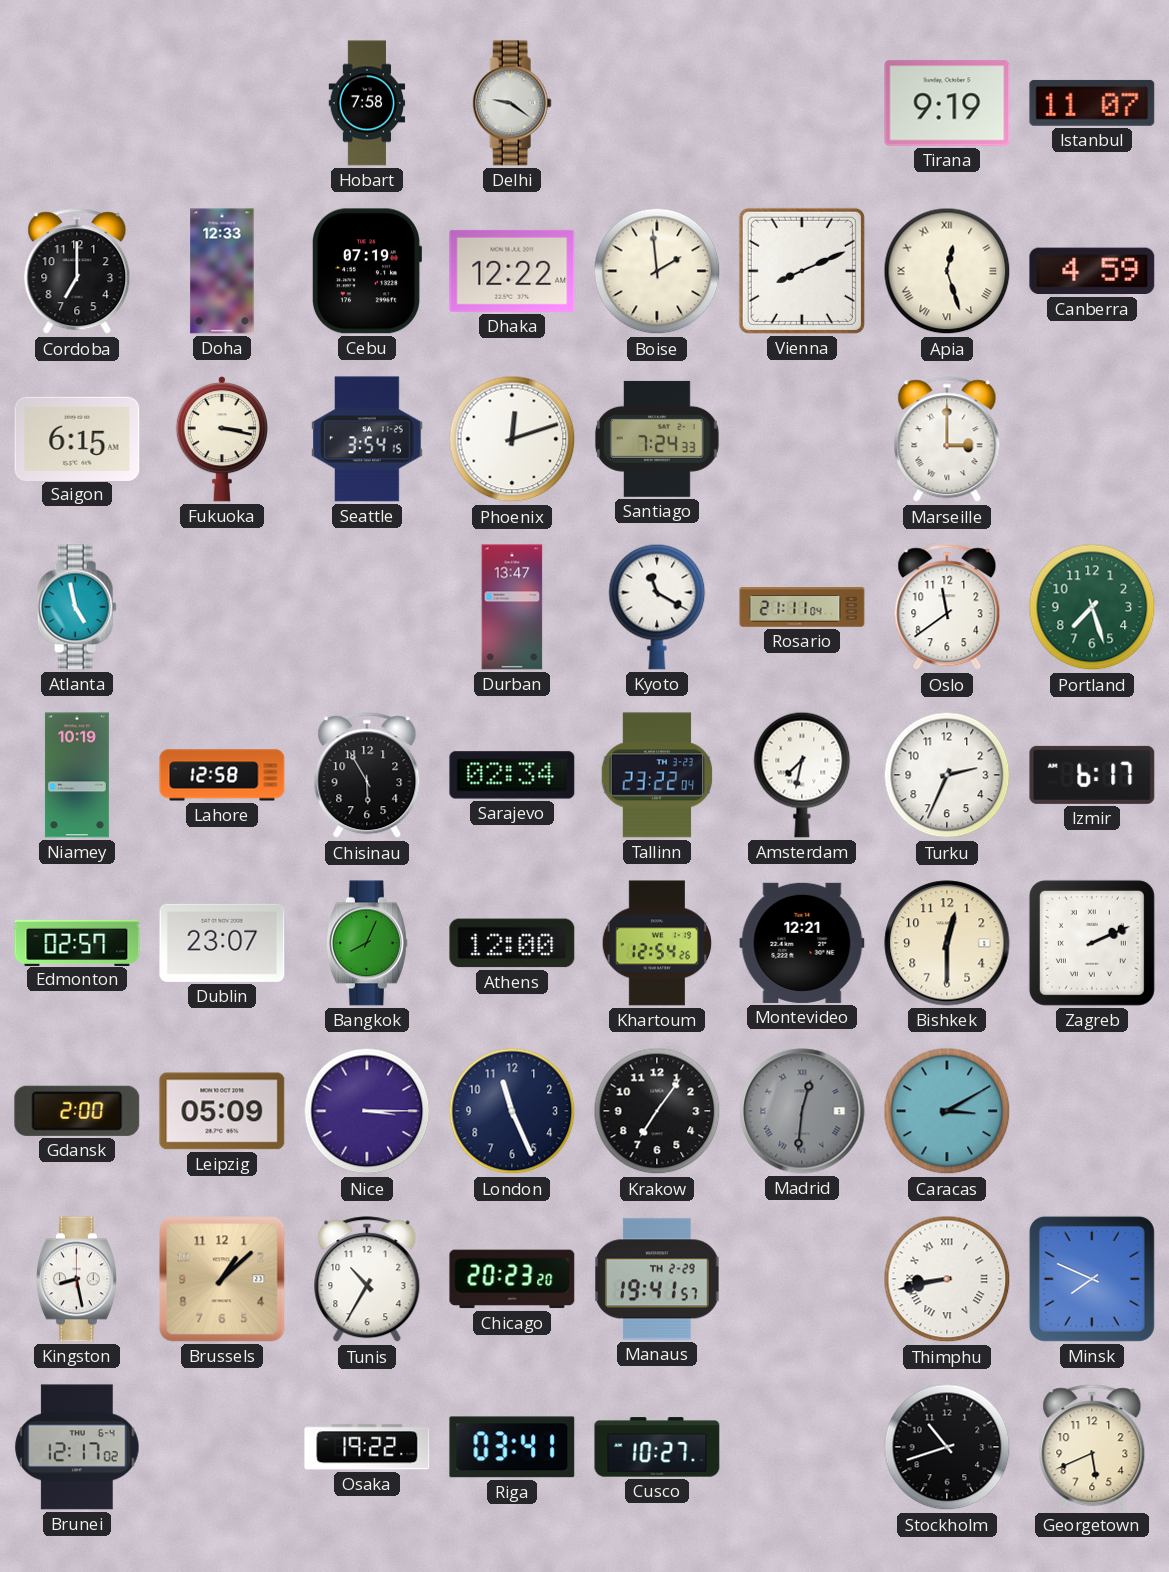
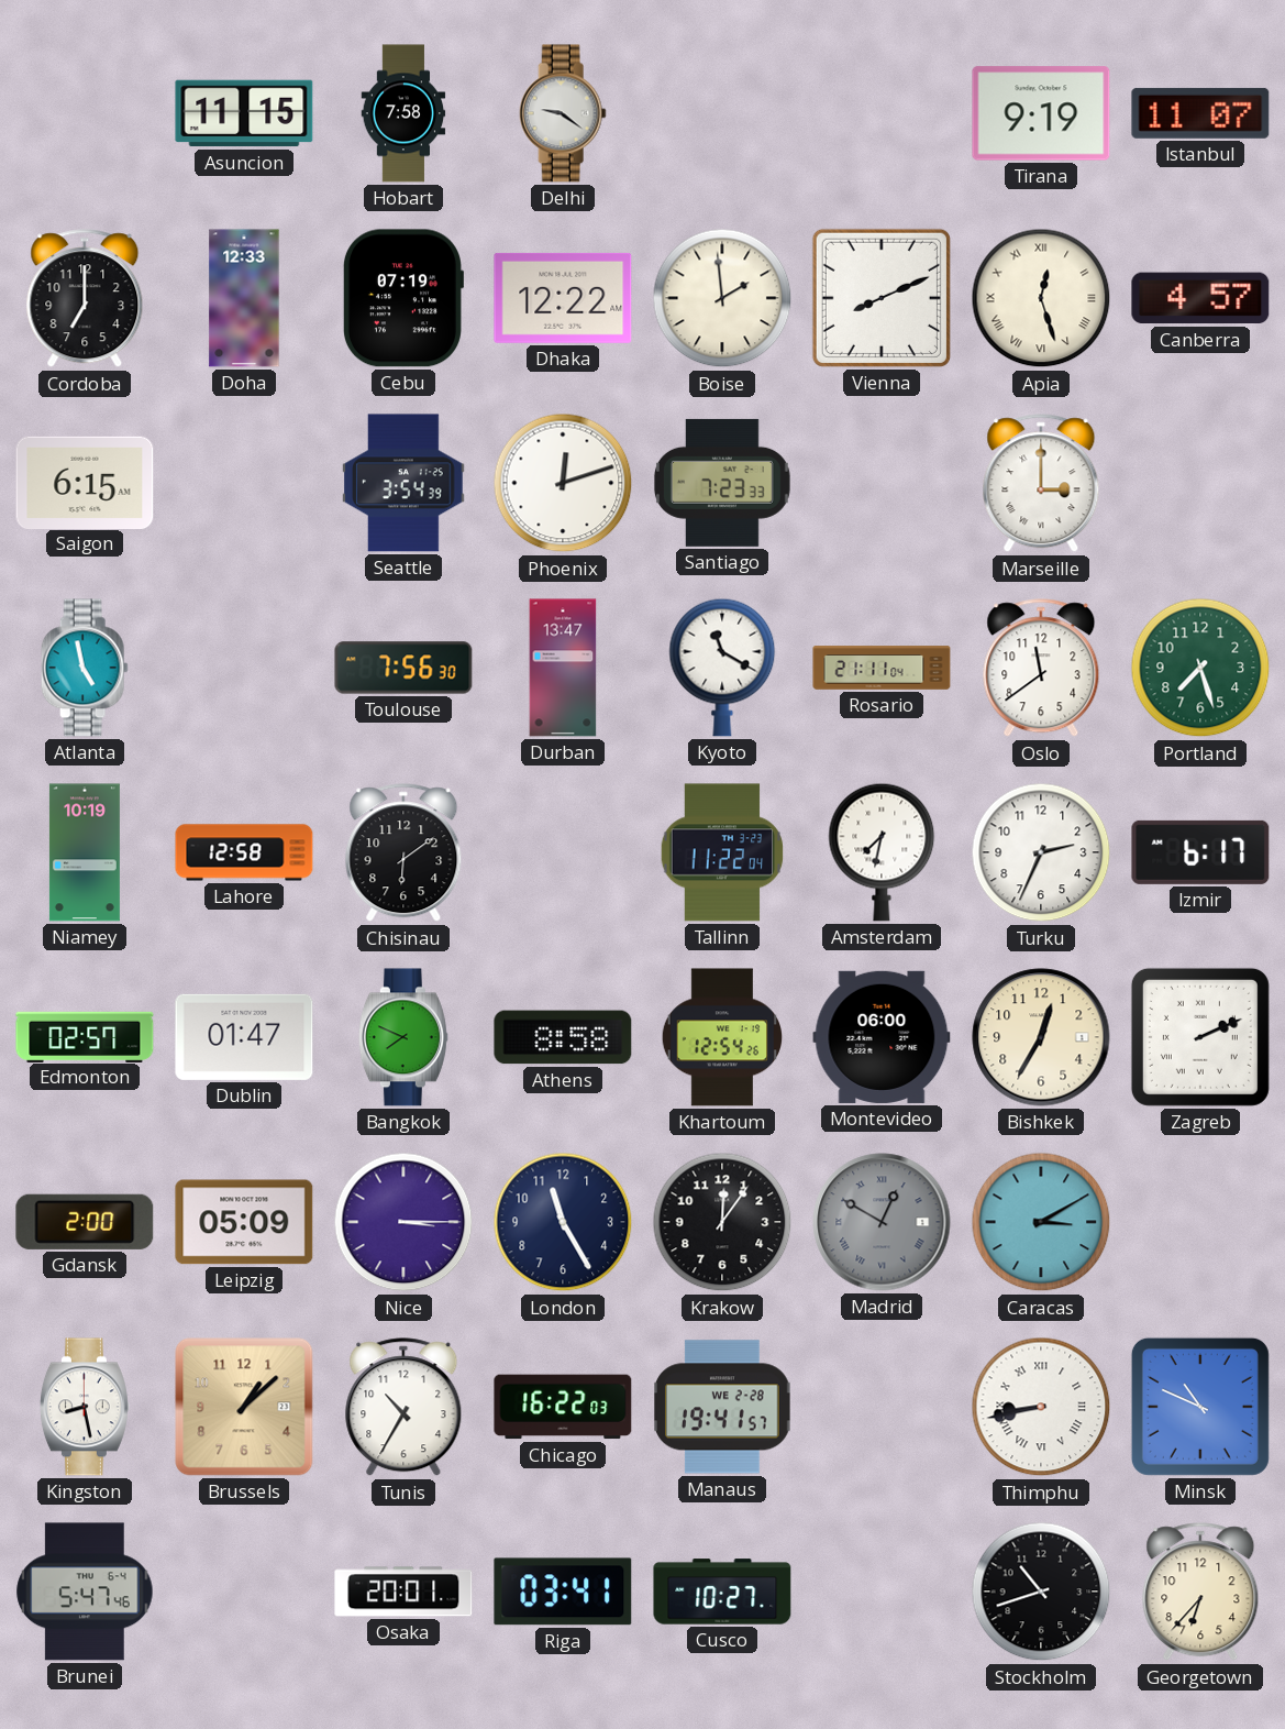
Asuncion: none -> 11:15
Canberra: 4:59 -> 4:57
Fukuoka: 3:17 -> none
Seattle: 3:54:15 -> 3:54:39
Santiago: 7:24 -> 7:23
Toulouse: none -> 7:56
Chisinau: 5:55 -> 6:09
Sarajevo: 02:34 -> none
Tallinn: 23:22 -> 11:22
Dublin: 23:07 -> 01:47
Bangkok: 8:04 -> 7:49
Athens: 12:00 -> 8:58
Montevideo: 12:21 -> 06:00
Bishkek: 12:30 -> 12:35
London: 11:26 -> 11:25
Krakow: 7:06 -> 12:06
Madrid: 12:31 -> 12:50
Chicago: 20:23 -> 16:22
Manaus date: TH 2-29 -> WE 2-28
Minsk: 7:49 -> 10:49
Brunei: 12:17 -> 5:47
Osaka: 19:22 -> 20:01
Georgetown: 5:41 -> 6:37
